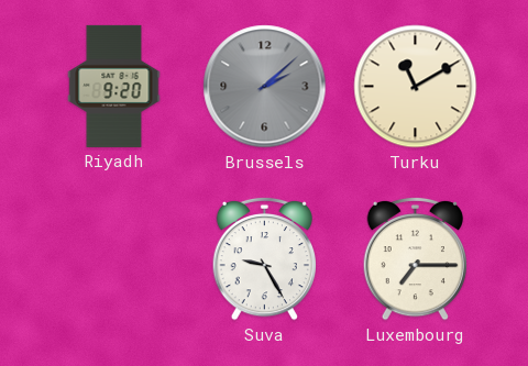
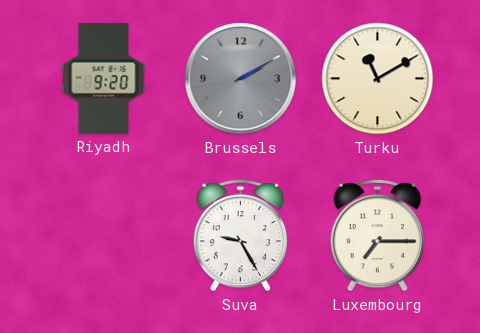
Brussels: 2:08 -> 2:10
